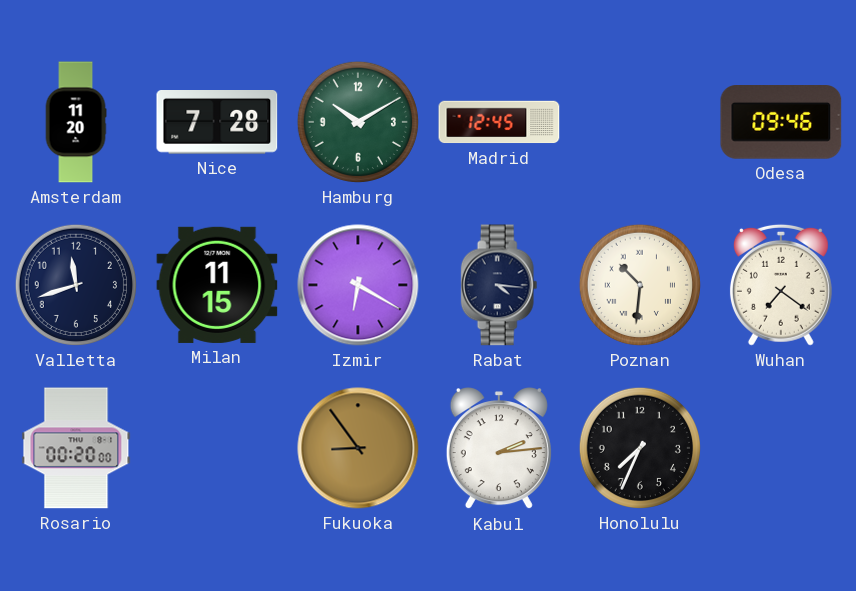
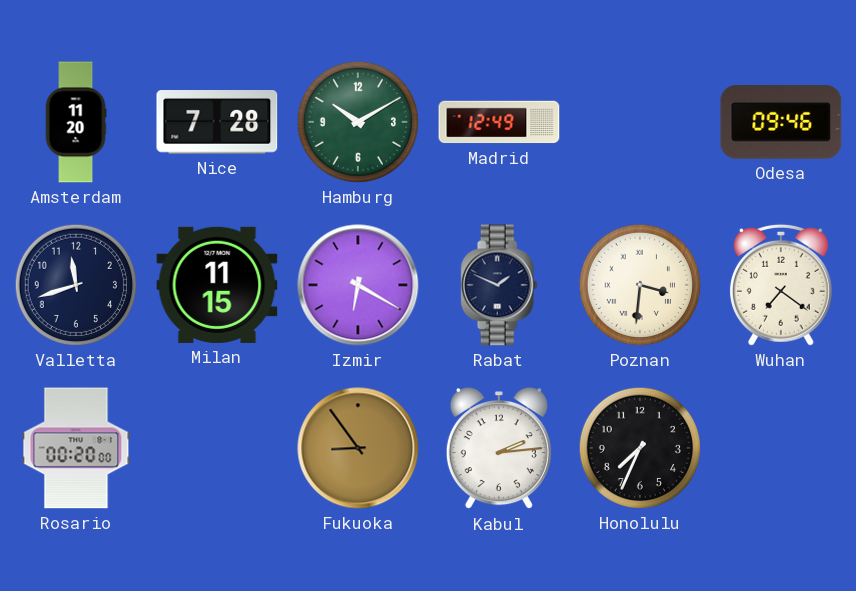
Madrid: 12:45 -> 12:49
Rabat: 4:16 -> 1:49
Poznan: 10:31 -> 3:31
